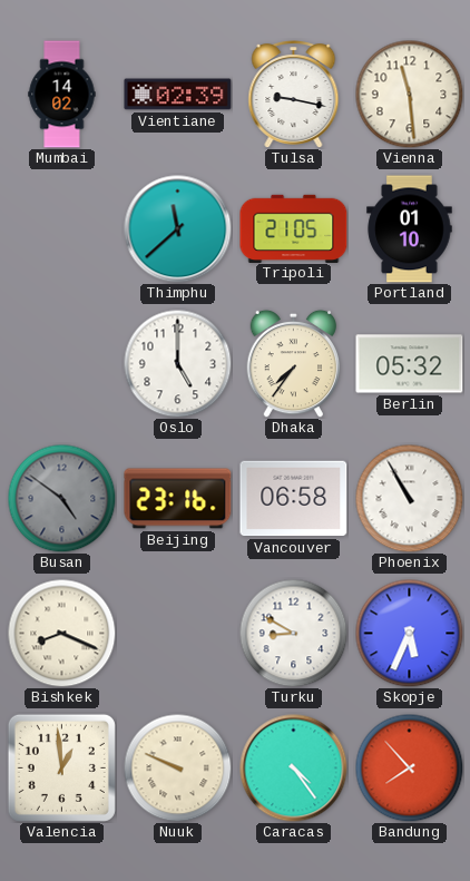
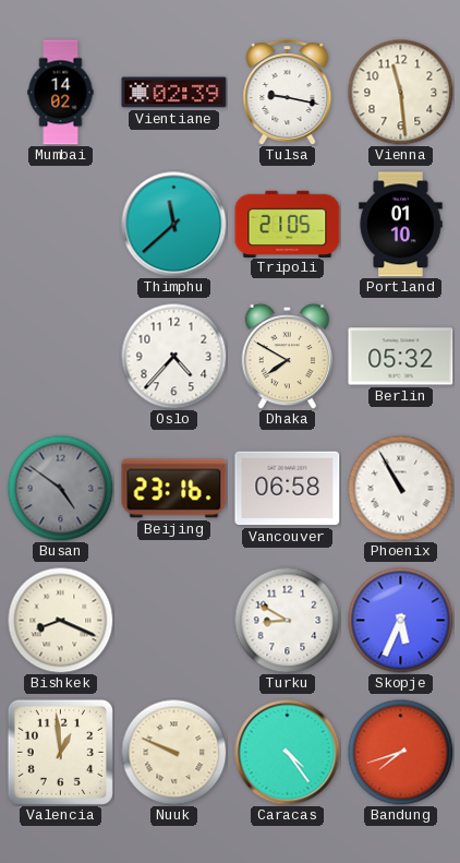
Oslo: 5:00 -> 4:37
Dhaka: 7:36 -> 7:50
Bandung: 7:53 -> 7:42
